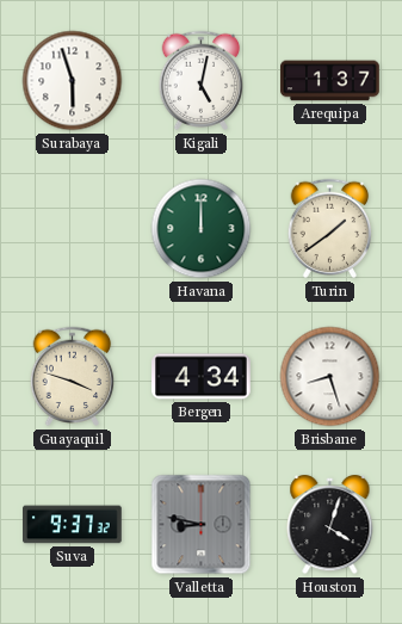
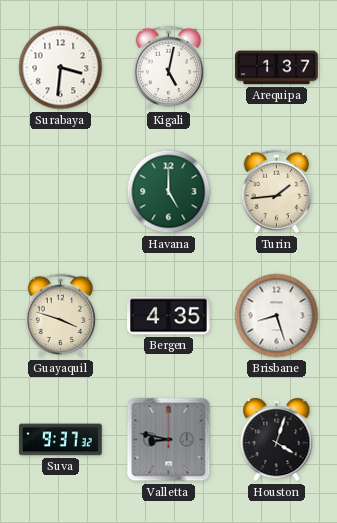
Surabaya: 5:57 -> 3:31
Havana: 12:00 -> 5:00
Turin: 1:39 -> 1:44
Bergen: 4:34 -> 4:35
